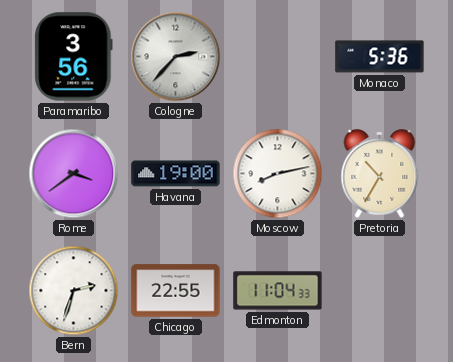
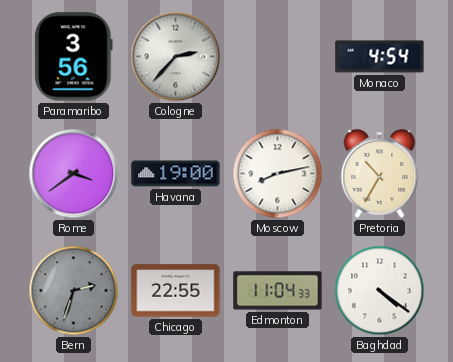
Monaco: 5:36 -> 4:54
Bern dial: white -> grey
Baghdad: none -> 4:21
